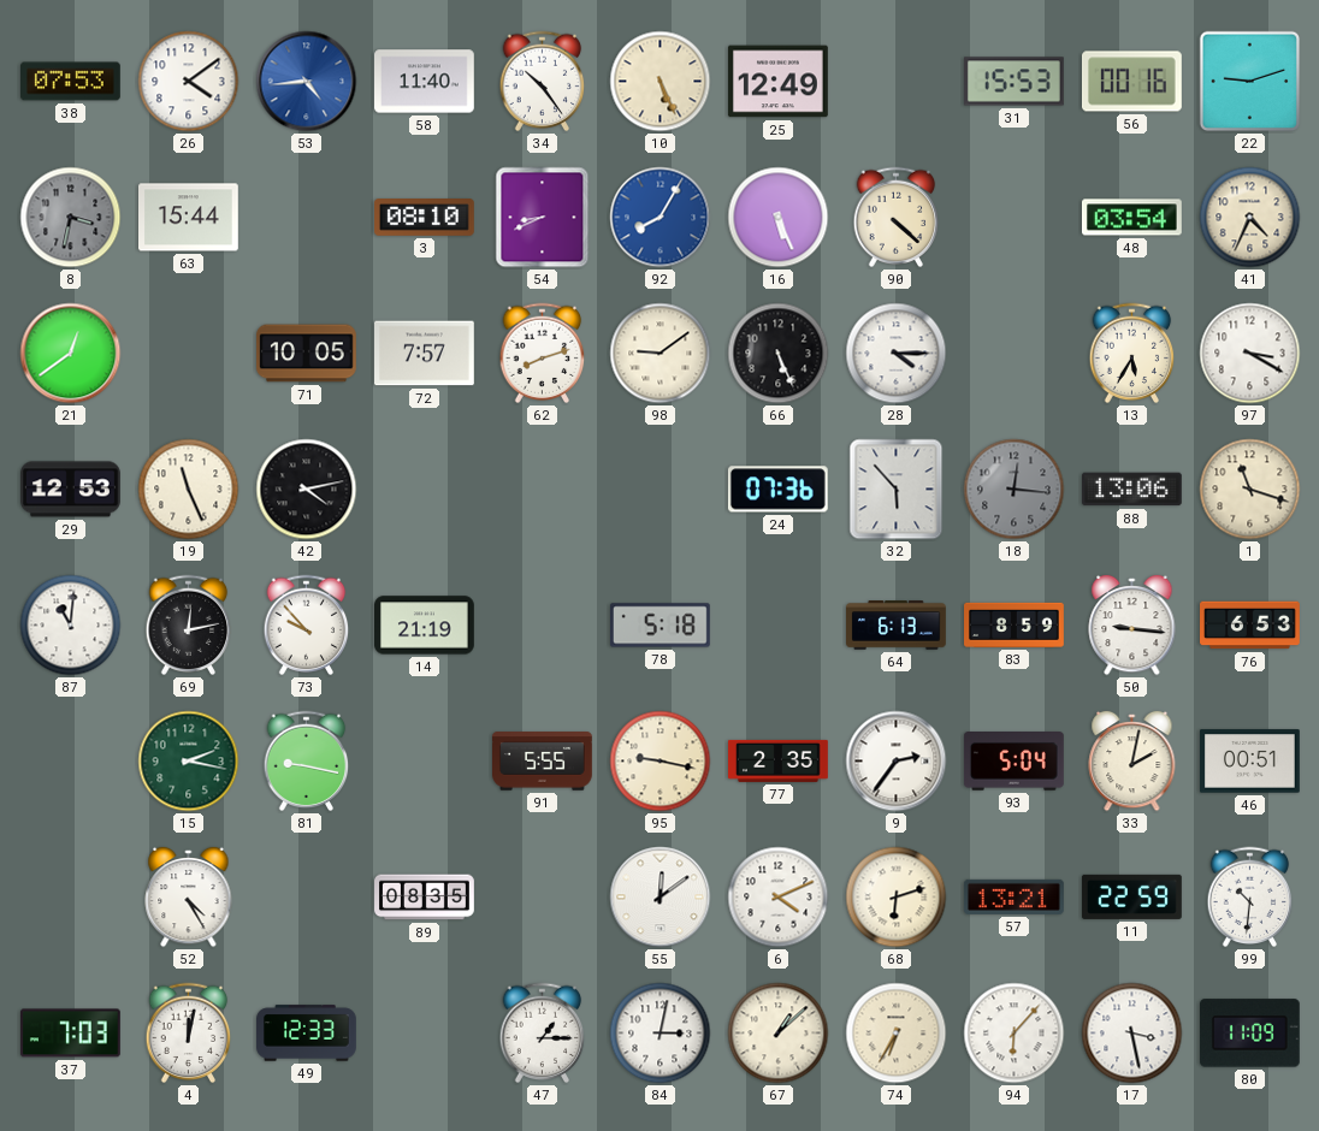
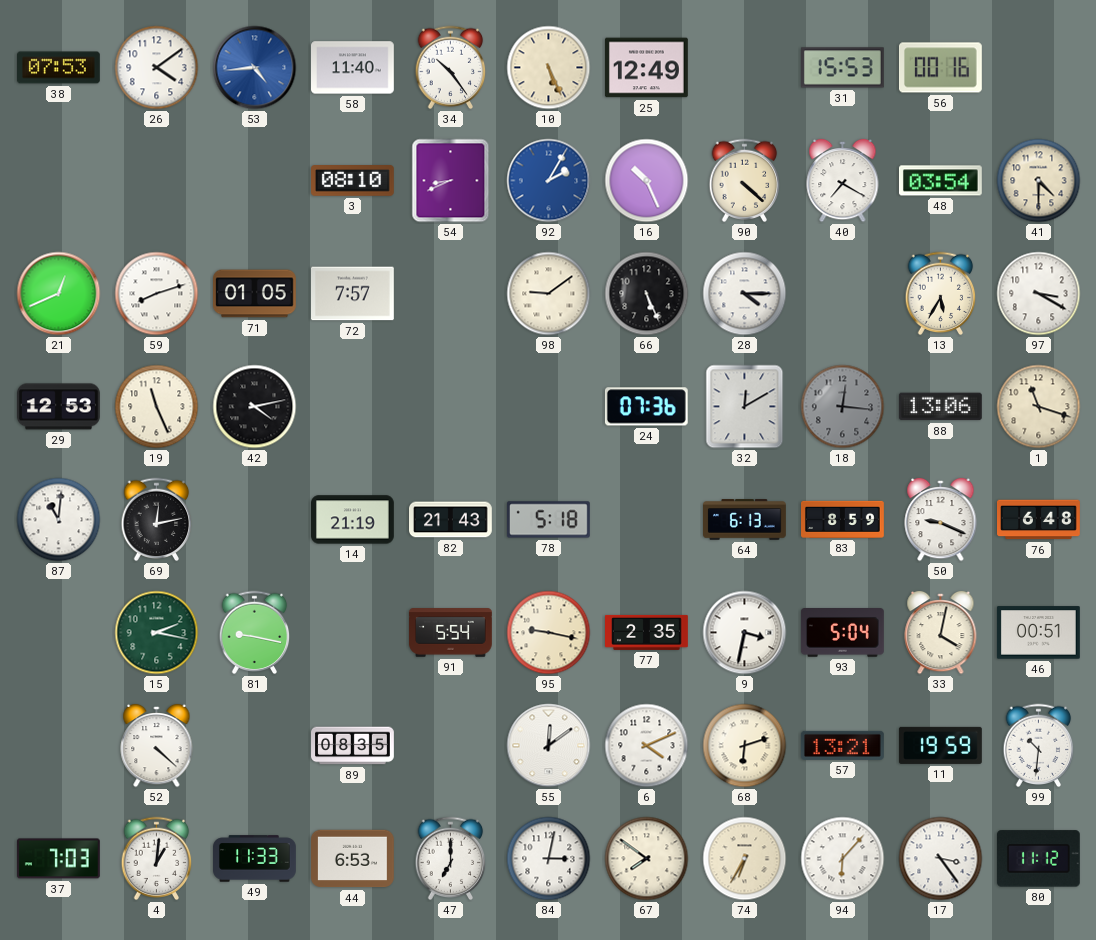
22: 9:12 -> none
8: 3:32 -> none
63: 15:44 -> none
92: 8:05 -> 2:05
16: 5:26 -> 10:26
40: none -> 7:20
41: 4:34 -> 4:30
21: 12:39 -> 12:41
59: none -> 8:12
71: 10:05 -> 01:05
62: 8:12 -> none
32: 5:53 -> 12:10
73: 9:53 -> none
82: none -> 21:43
50: 9:16 -> 9:19
76: 6:53 -> 6:48
91: 5:55 -> 5:54
9: 2:36 -> 3:32
33: 2:02 -> 4:02
52: 4:25 -> 4:22
11: 22:59 -> 19:59
4: 12:02 -> 1:01
49: 12:33 -> 11:33
44: none -> 6:53
47: 1:15 -> 7:00
67: 1:08 -> 7:51
17: 3:28 -> 3:24
80: 11:09 -> 11:12
